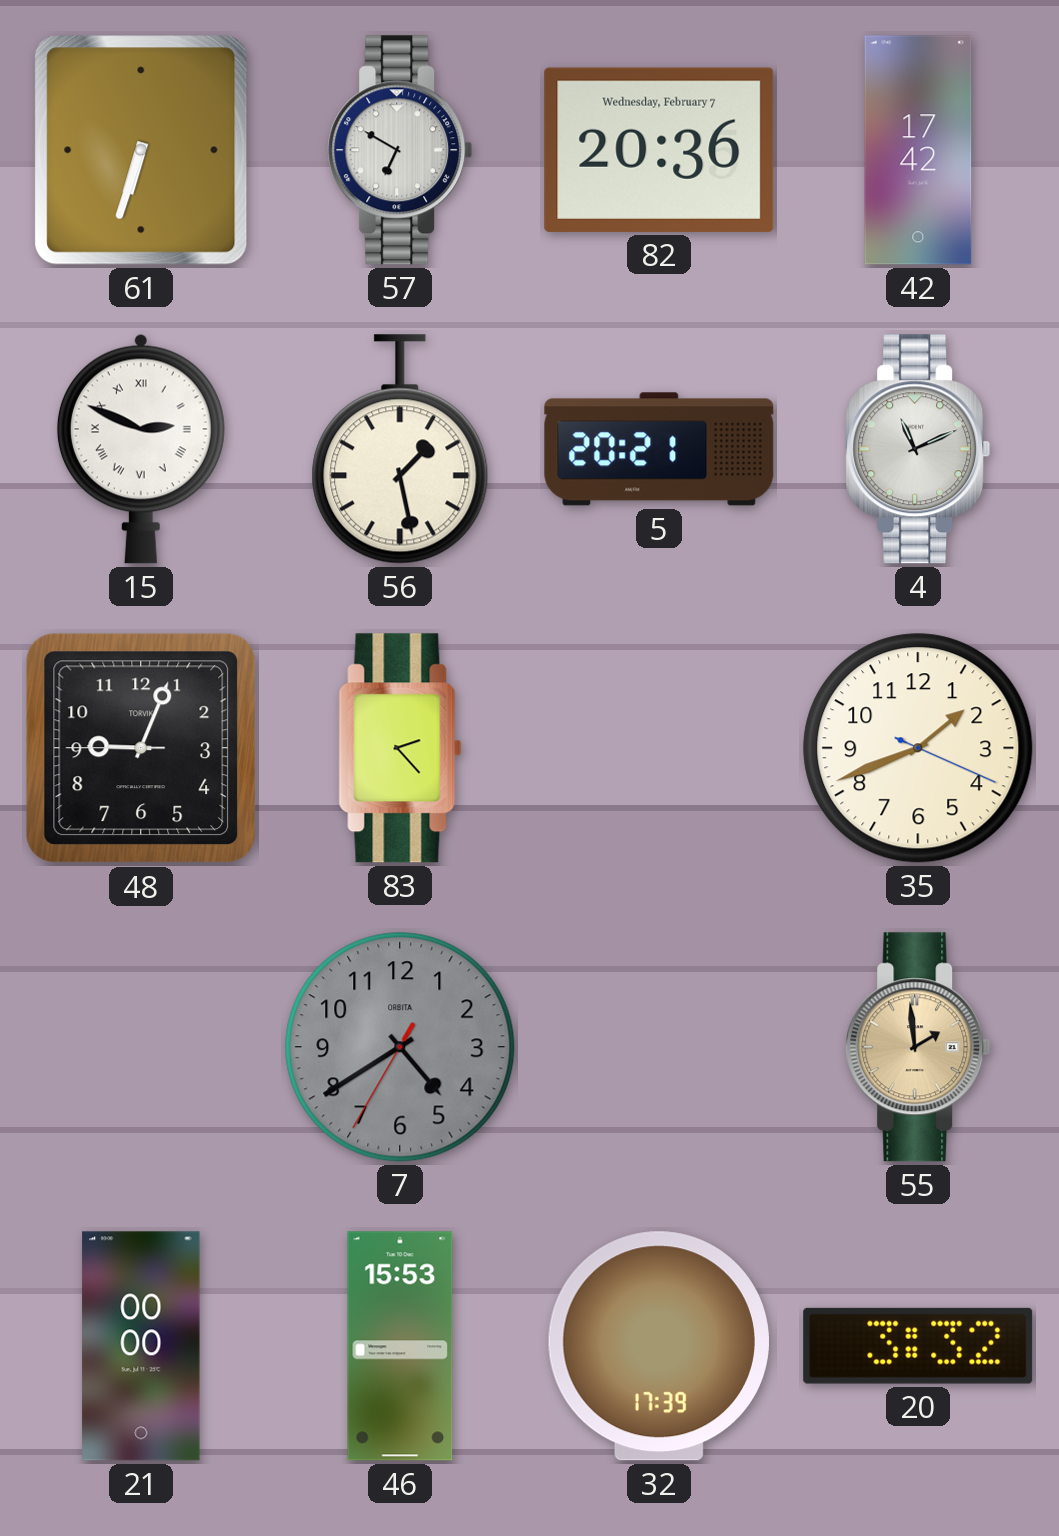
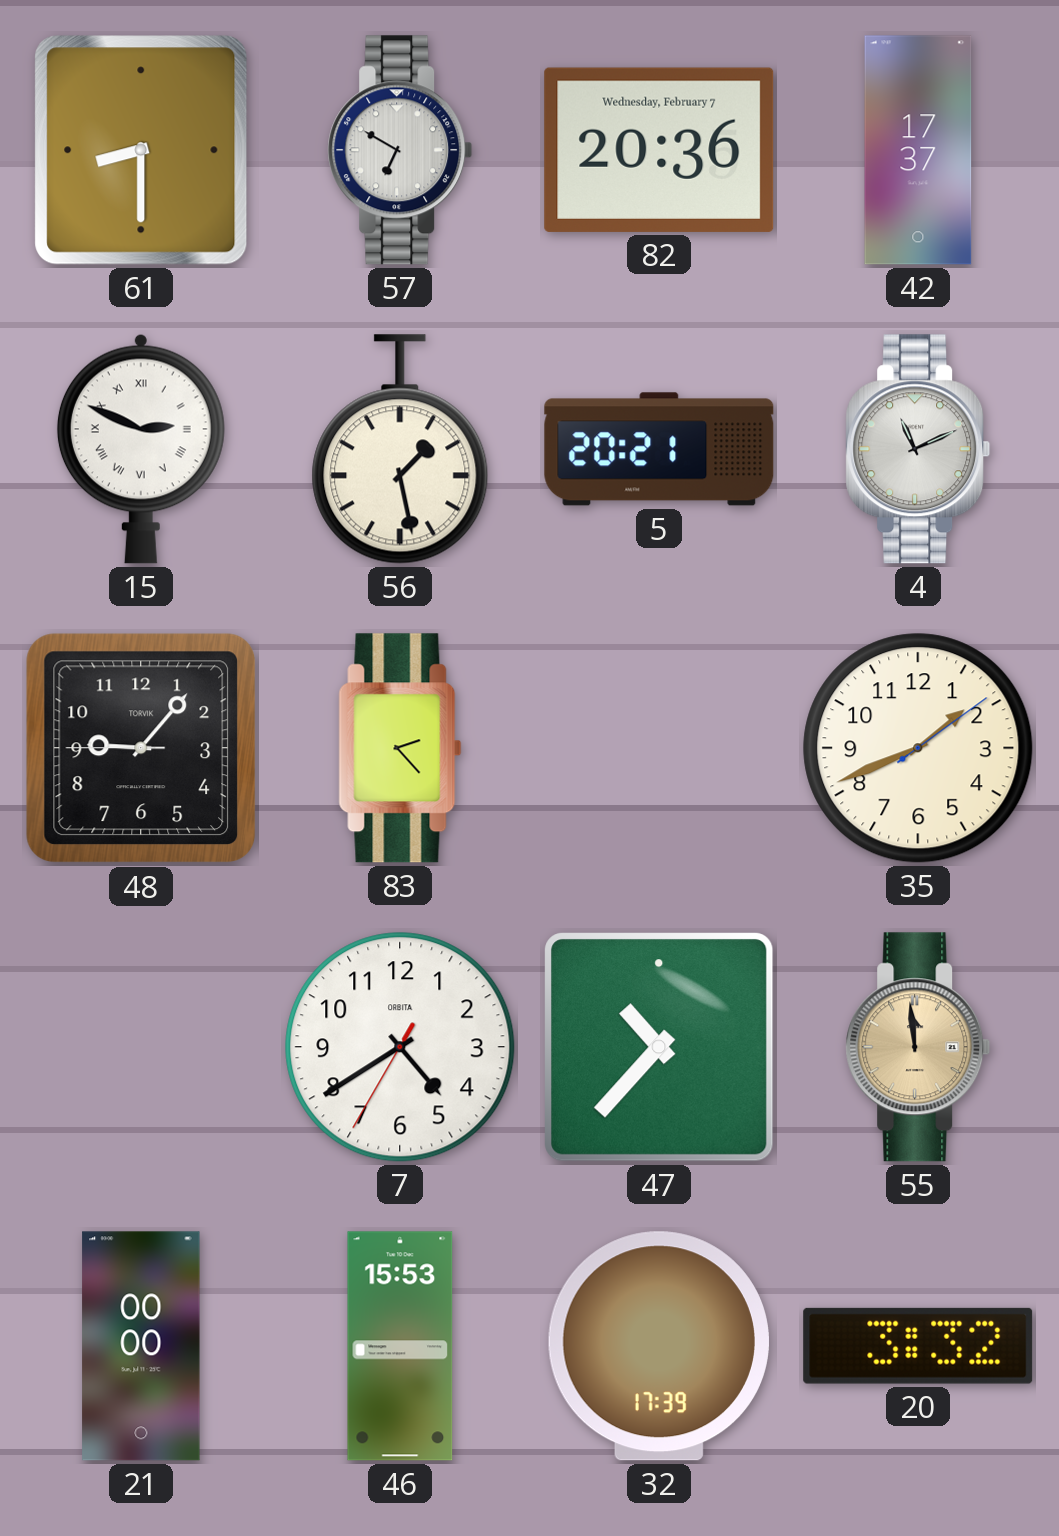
61: 6:33 -> 8:30
42: 17:42 -> 17:37
48: 9:03 -> 9:06
35: 1:41:19 -> 1:41:09
7 dial: grey -> white
47: none -> 10:37
55: 1:59 -> 11:59
